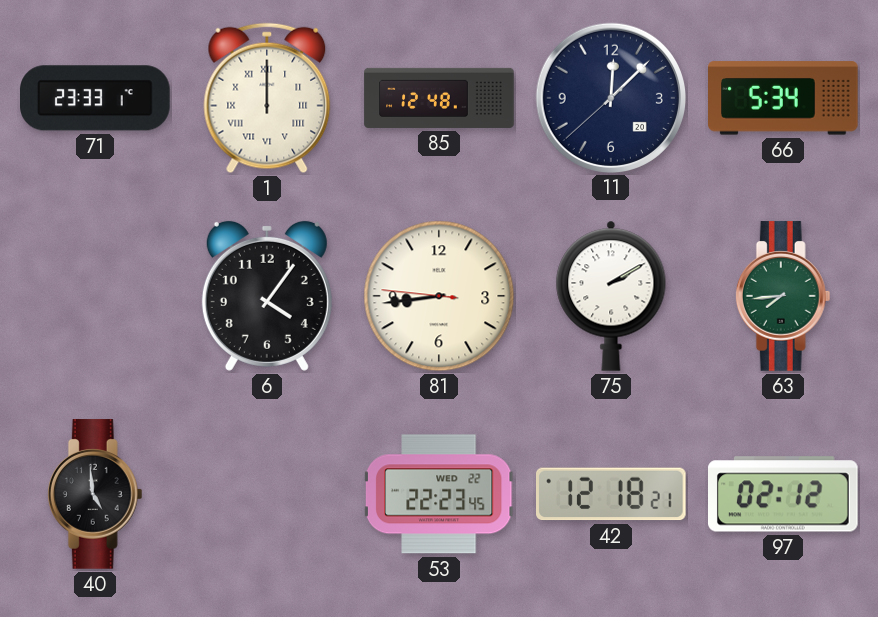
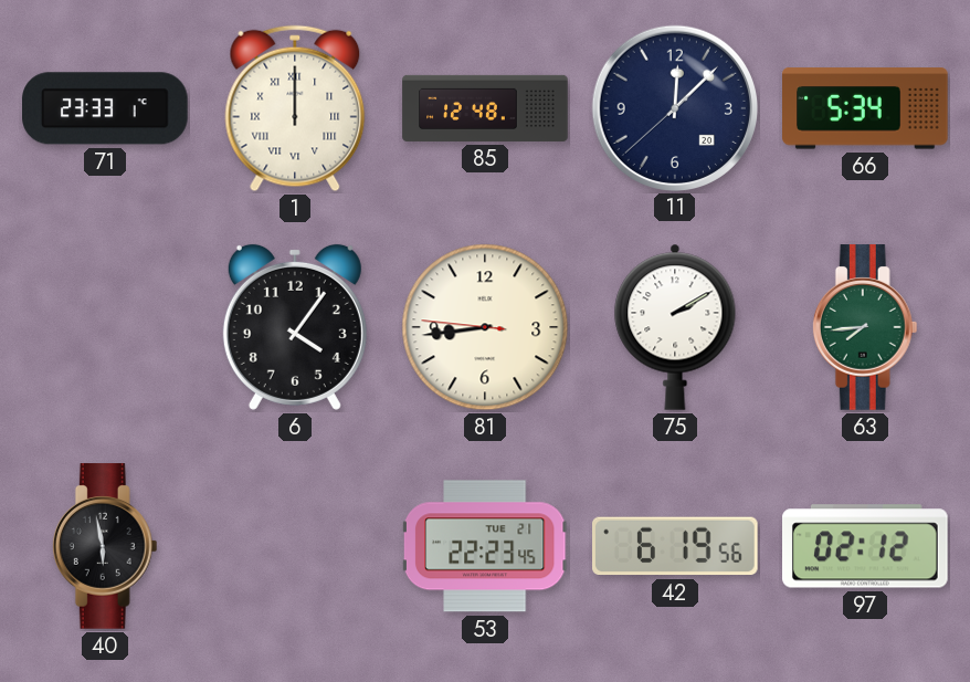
40: 4:59 -> 5:58
53 date: WED 22 -> TUE 21
42: 12:18 -> 6:19
